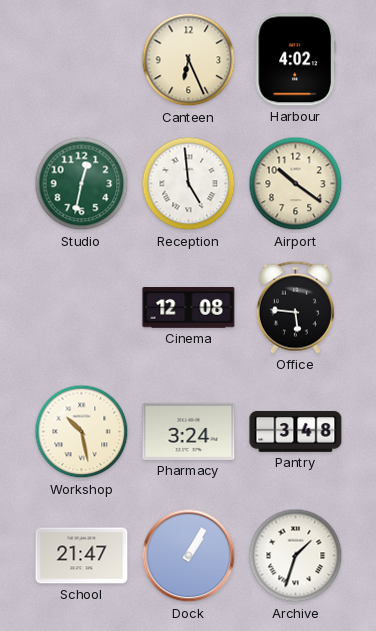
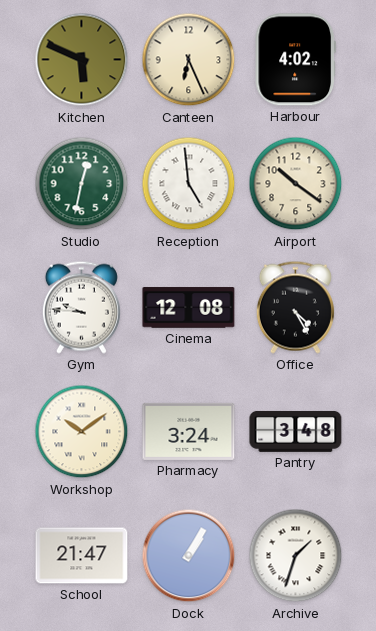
Kitchen: none -> 5:49
Gym: none -> 9:46
Office: 5:46 -> 4:25
Workshop: 10:28 -> 10:09
